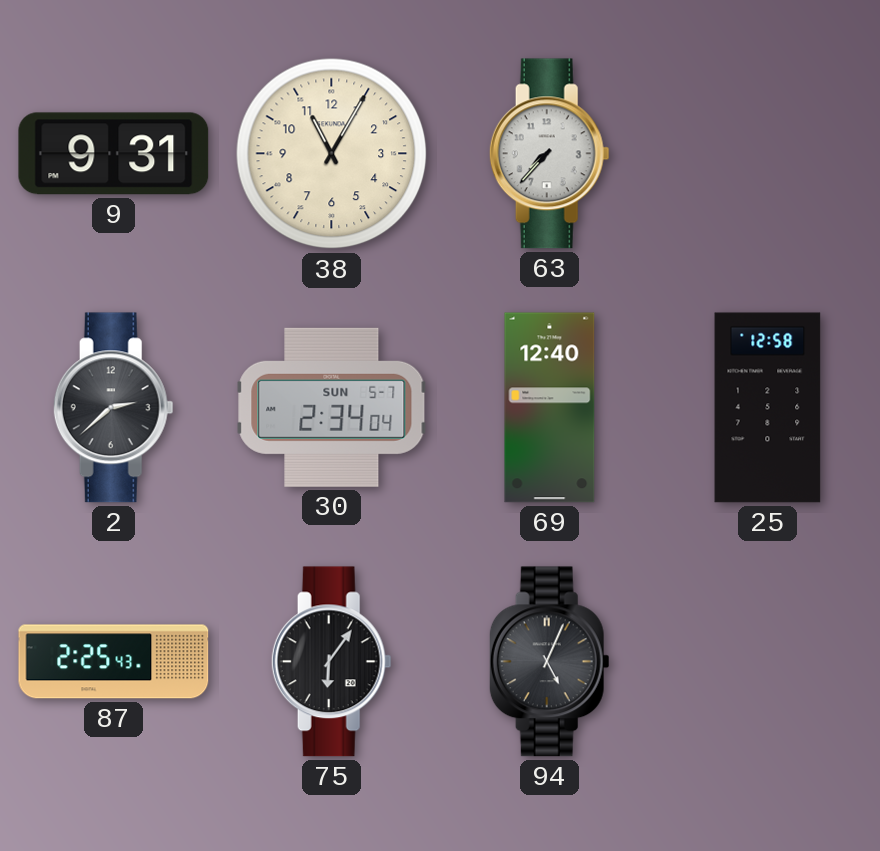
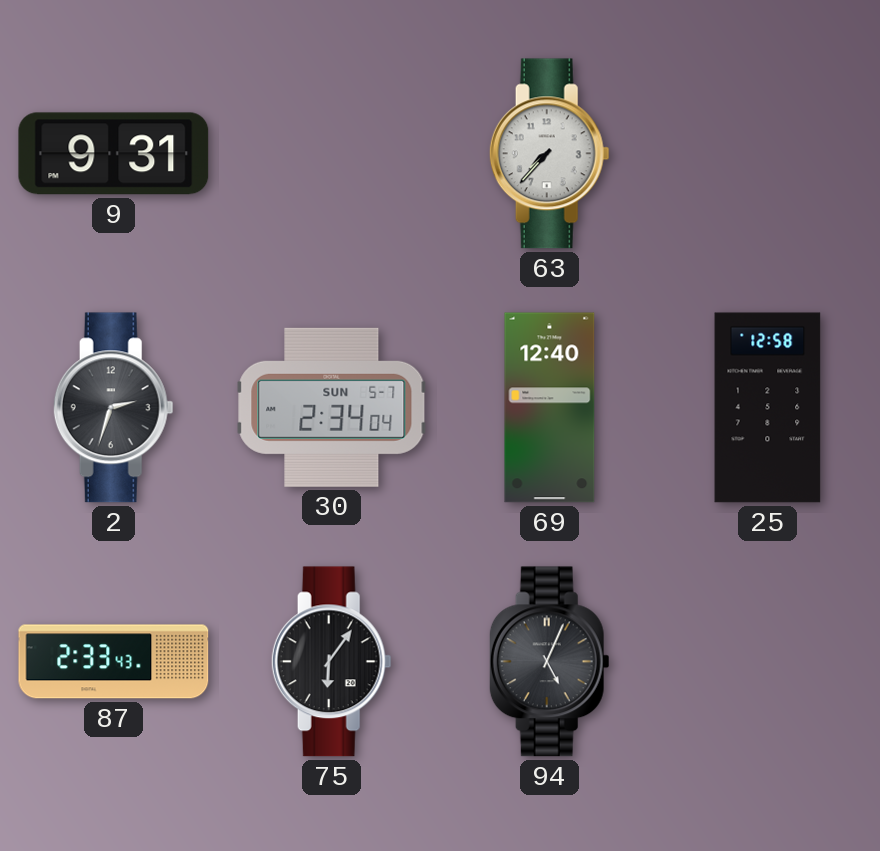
38: 11:05 -> none
2: 2:38 -> 2:33
87: 2:25 -> 2:33
